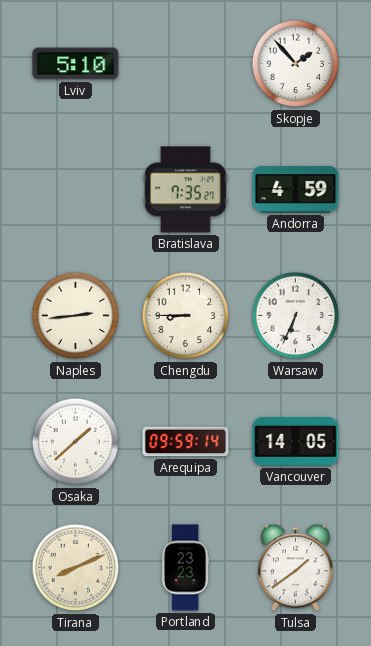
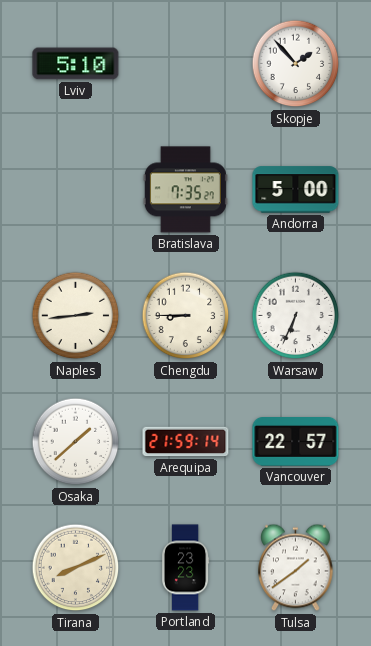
Andorra: 4:59 -> 5:00
Arequipa: 09:59 -> 21:59
Vancouver: 14:05 -> 22:57
